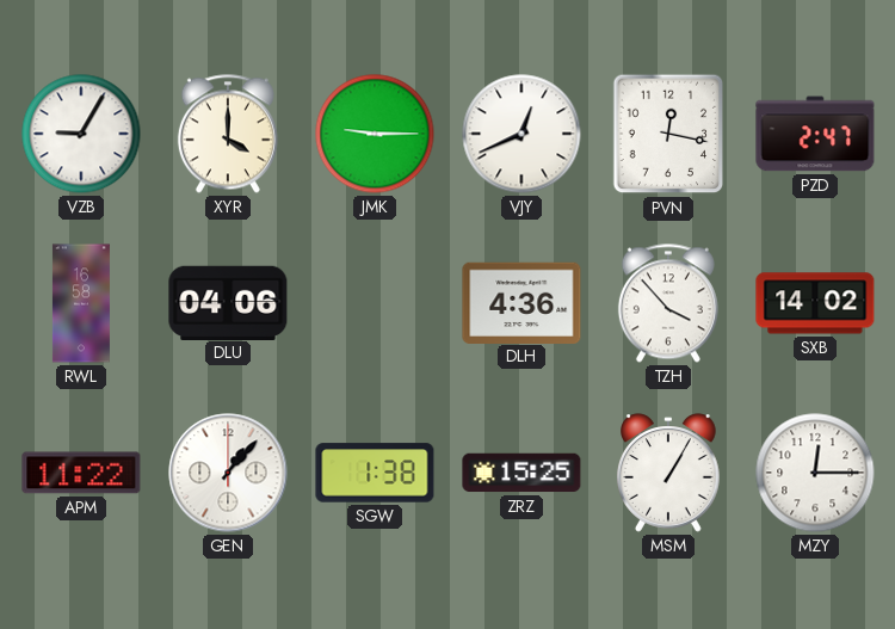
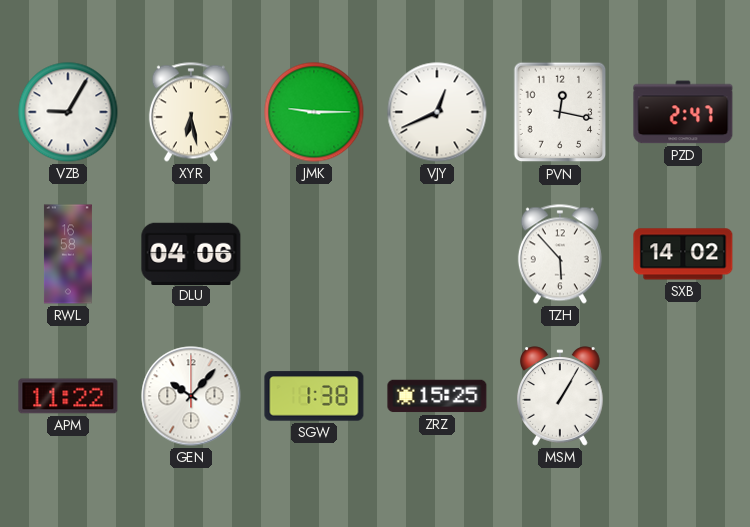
XYR: 4:00 -> 6:28
DLH: 4:36 -> none
TZH: 3:53 -> 5:53
GEN: 1:07 -> 10:07
MZY: 12:15 -> none
